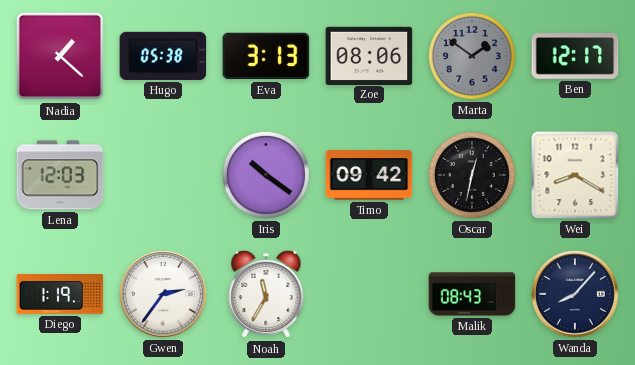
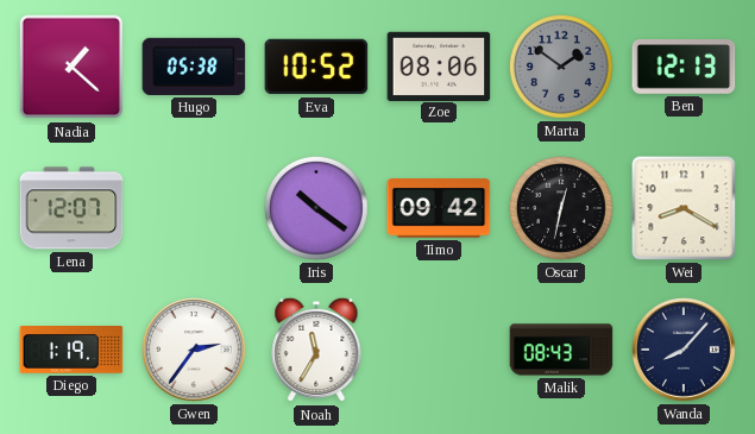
Eva: 3:13 -> 10:52
Ben: 12:17 -> 12:13
Lena: 12:03 -> 12:07
